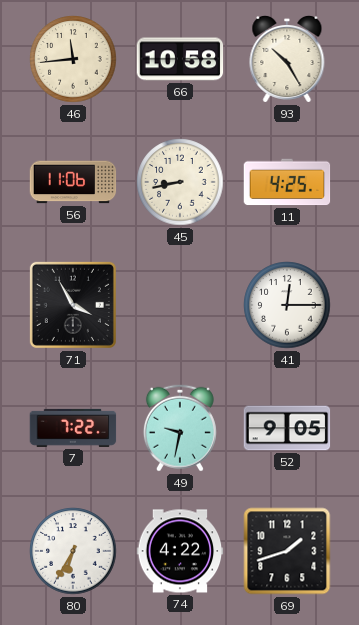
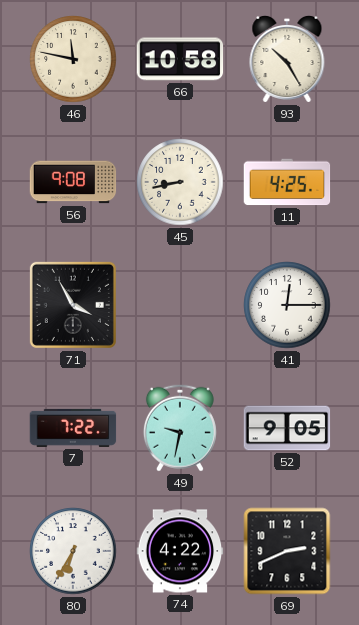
46: 11:44 -> 11:47
56: 11:06 -> 9:08
69: 1:42 -> 2:41
